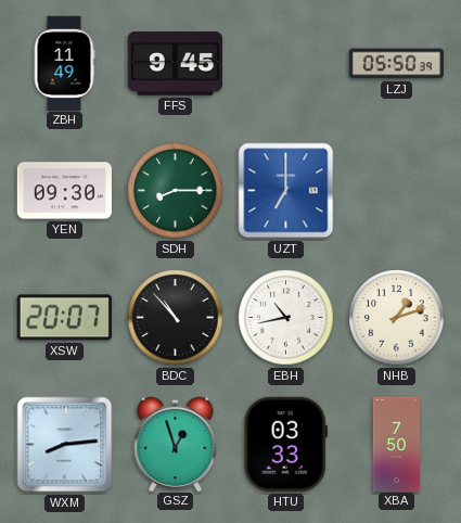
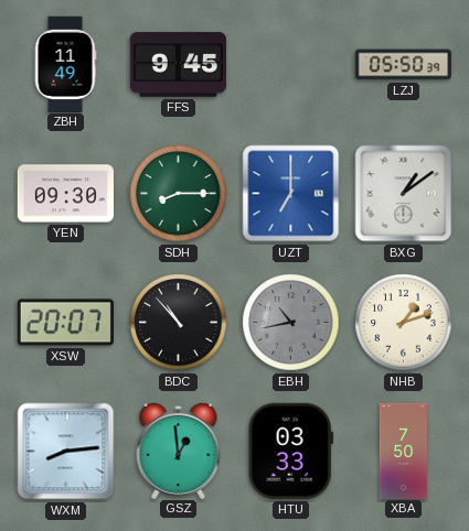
BXG: none -> 1:09
EBH dial: white -> grey
GSZ: 12:57 -> 12:59
